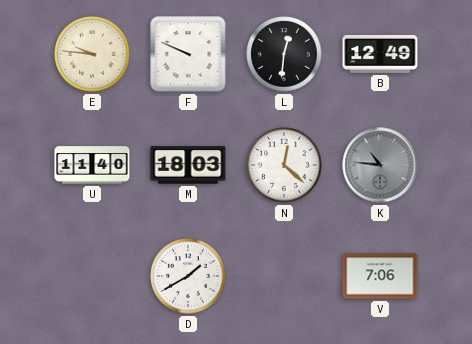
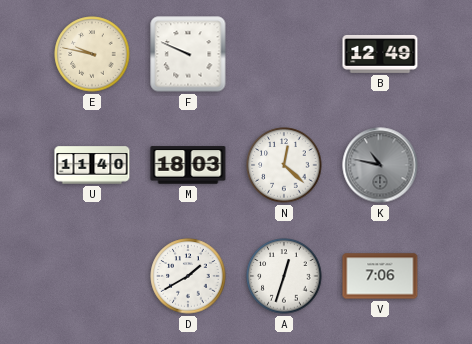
E: 9:46 -> 9:47
L: 12:31 -> none
K: 10:46 -> 10:47
A: none -> 12:33
